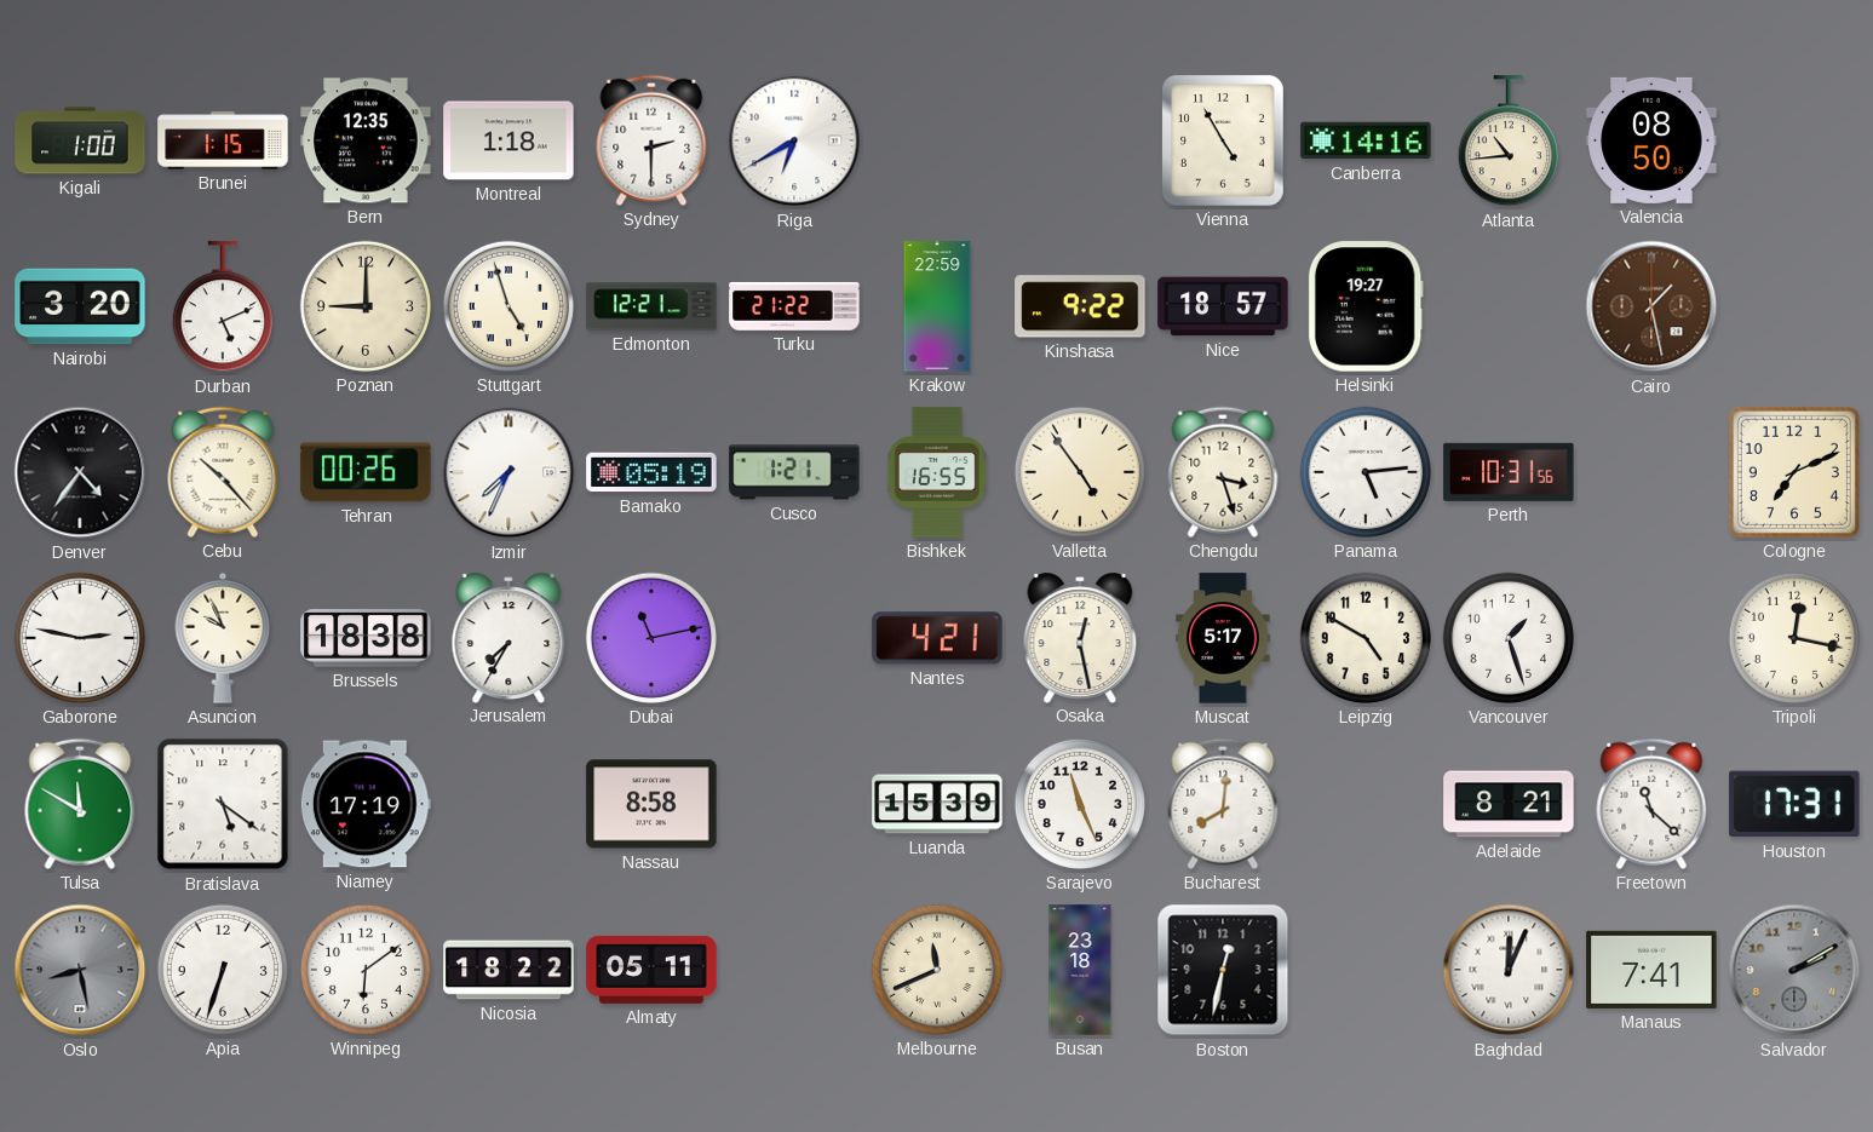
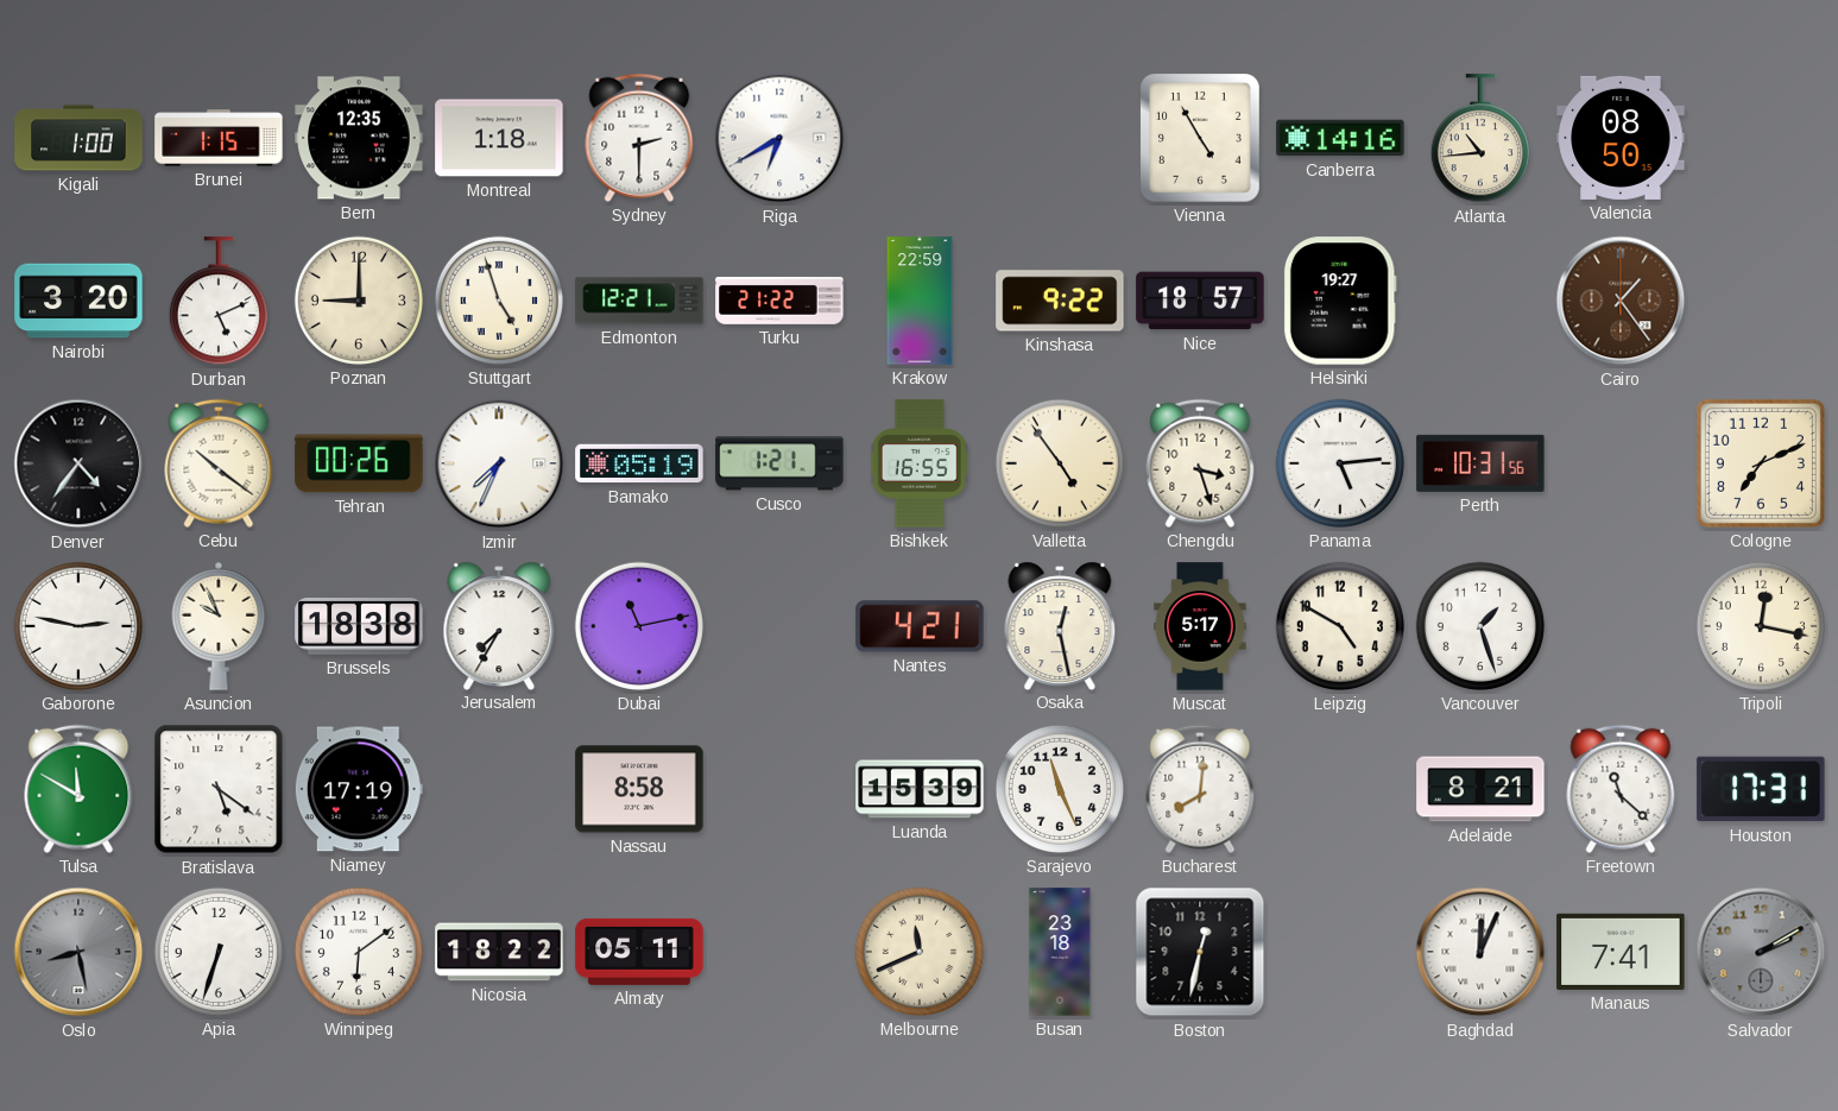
Cairo: 1:28 -> 1:24
Cebu: 10:23 -> 10:21
